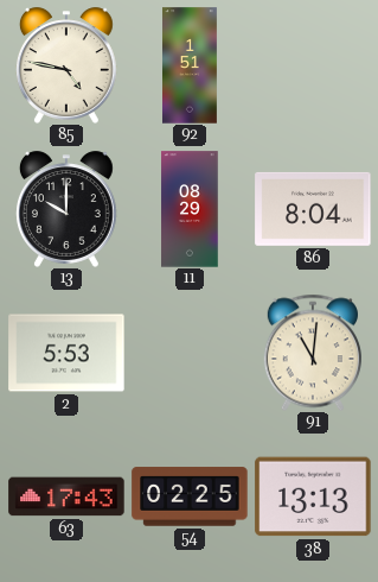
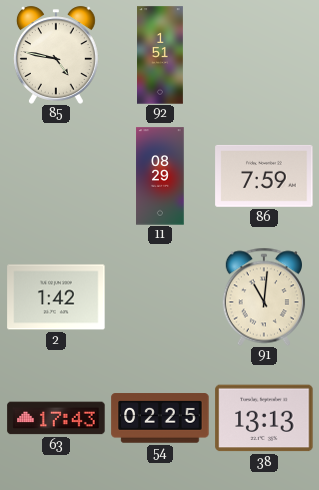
13: 10:00 -> none
86: 8:04 -> 7:59
2: 5:53 -> 1:42
